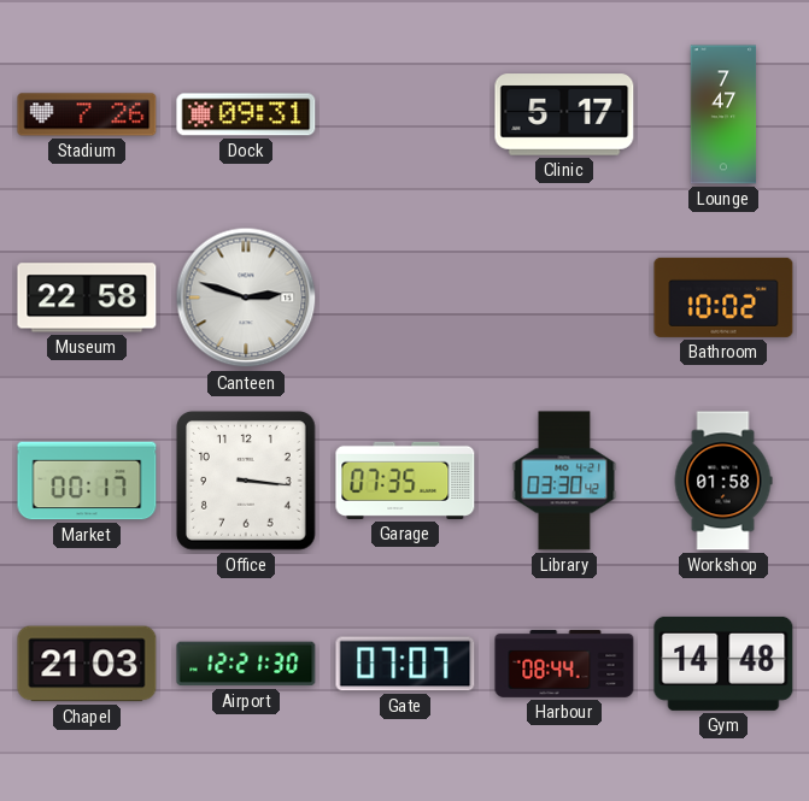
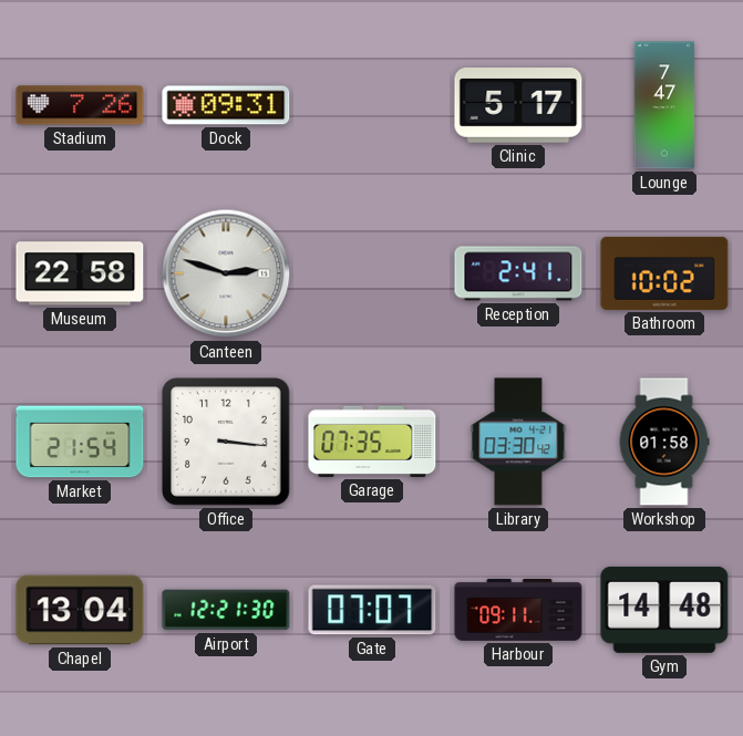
Reception: none -> 2:41
Market: 00:17 -> 21:54
Chapel: 21:03 -> 13:04
Harbour: 08:44 -> 09:11
